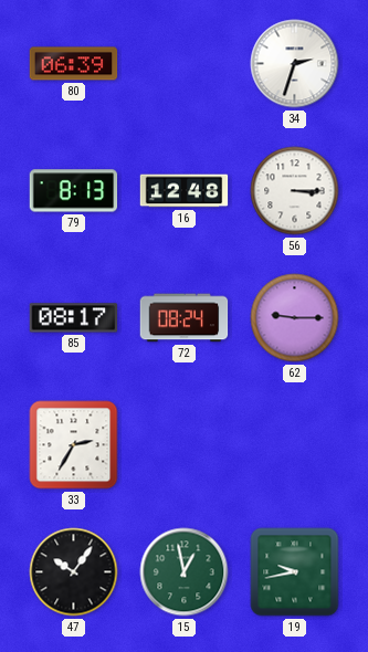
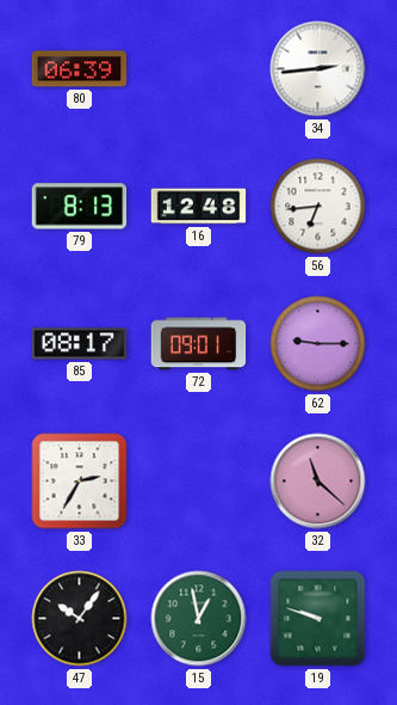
34: 2:33 -> 2:44
56: 3:15 -> 6:44
72: 08:24 -> 09:01
32: none -> 11:22
19: 9:43 -> 9:48
